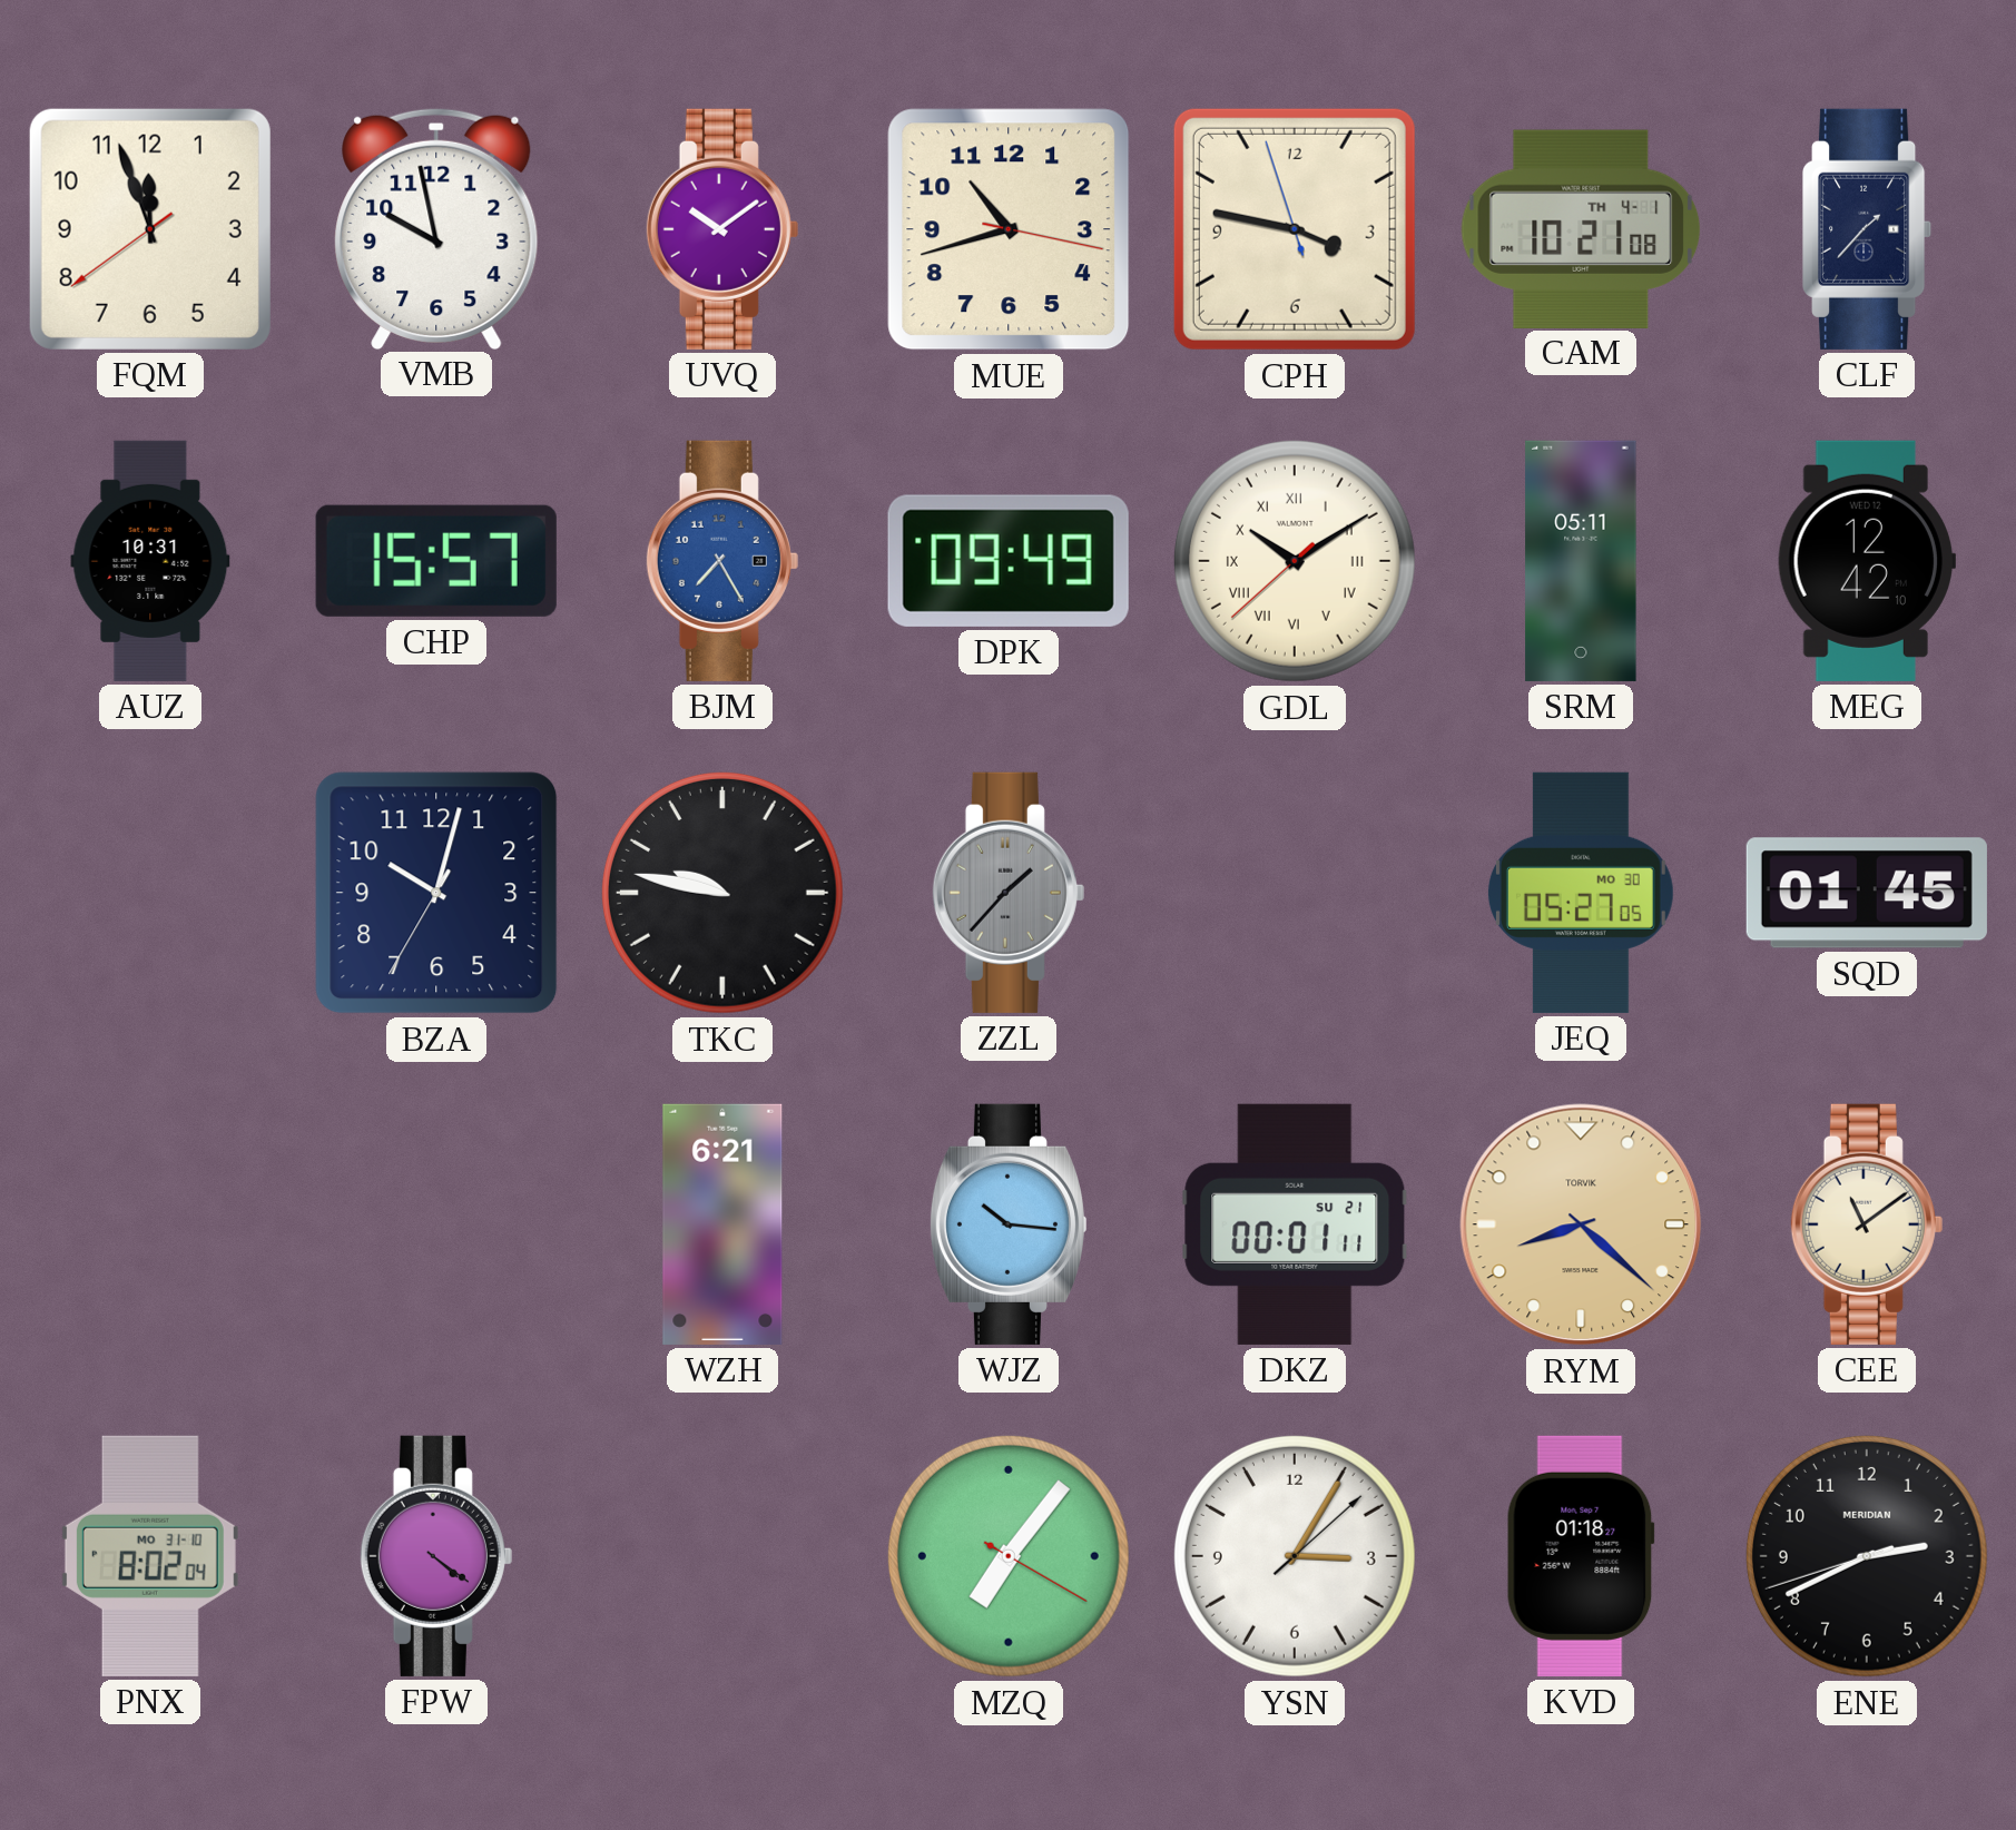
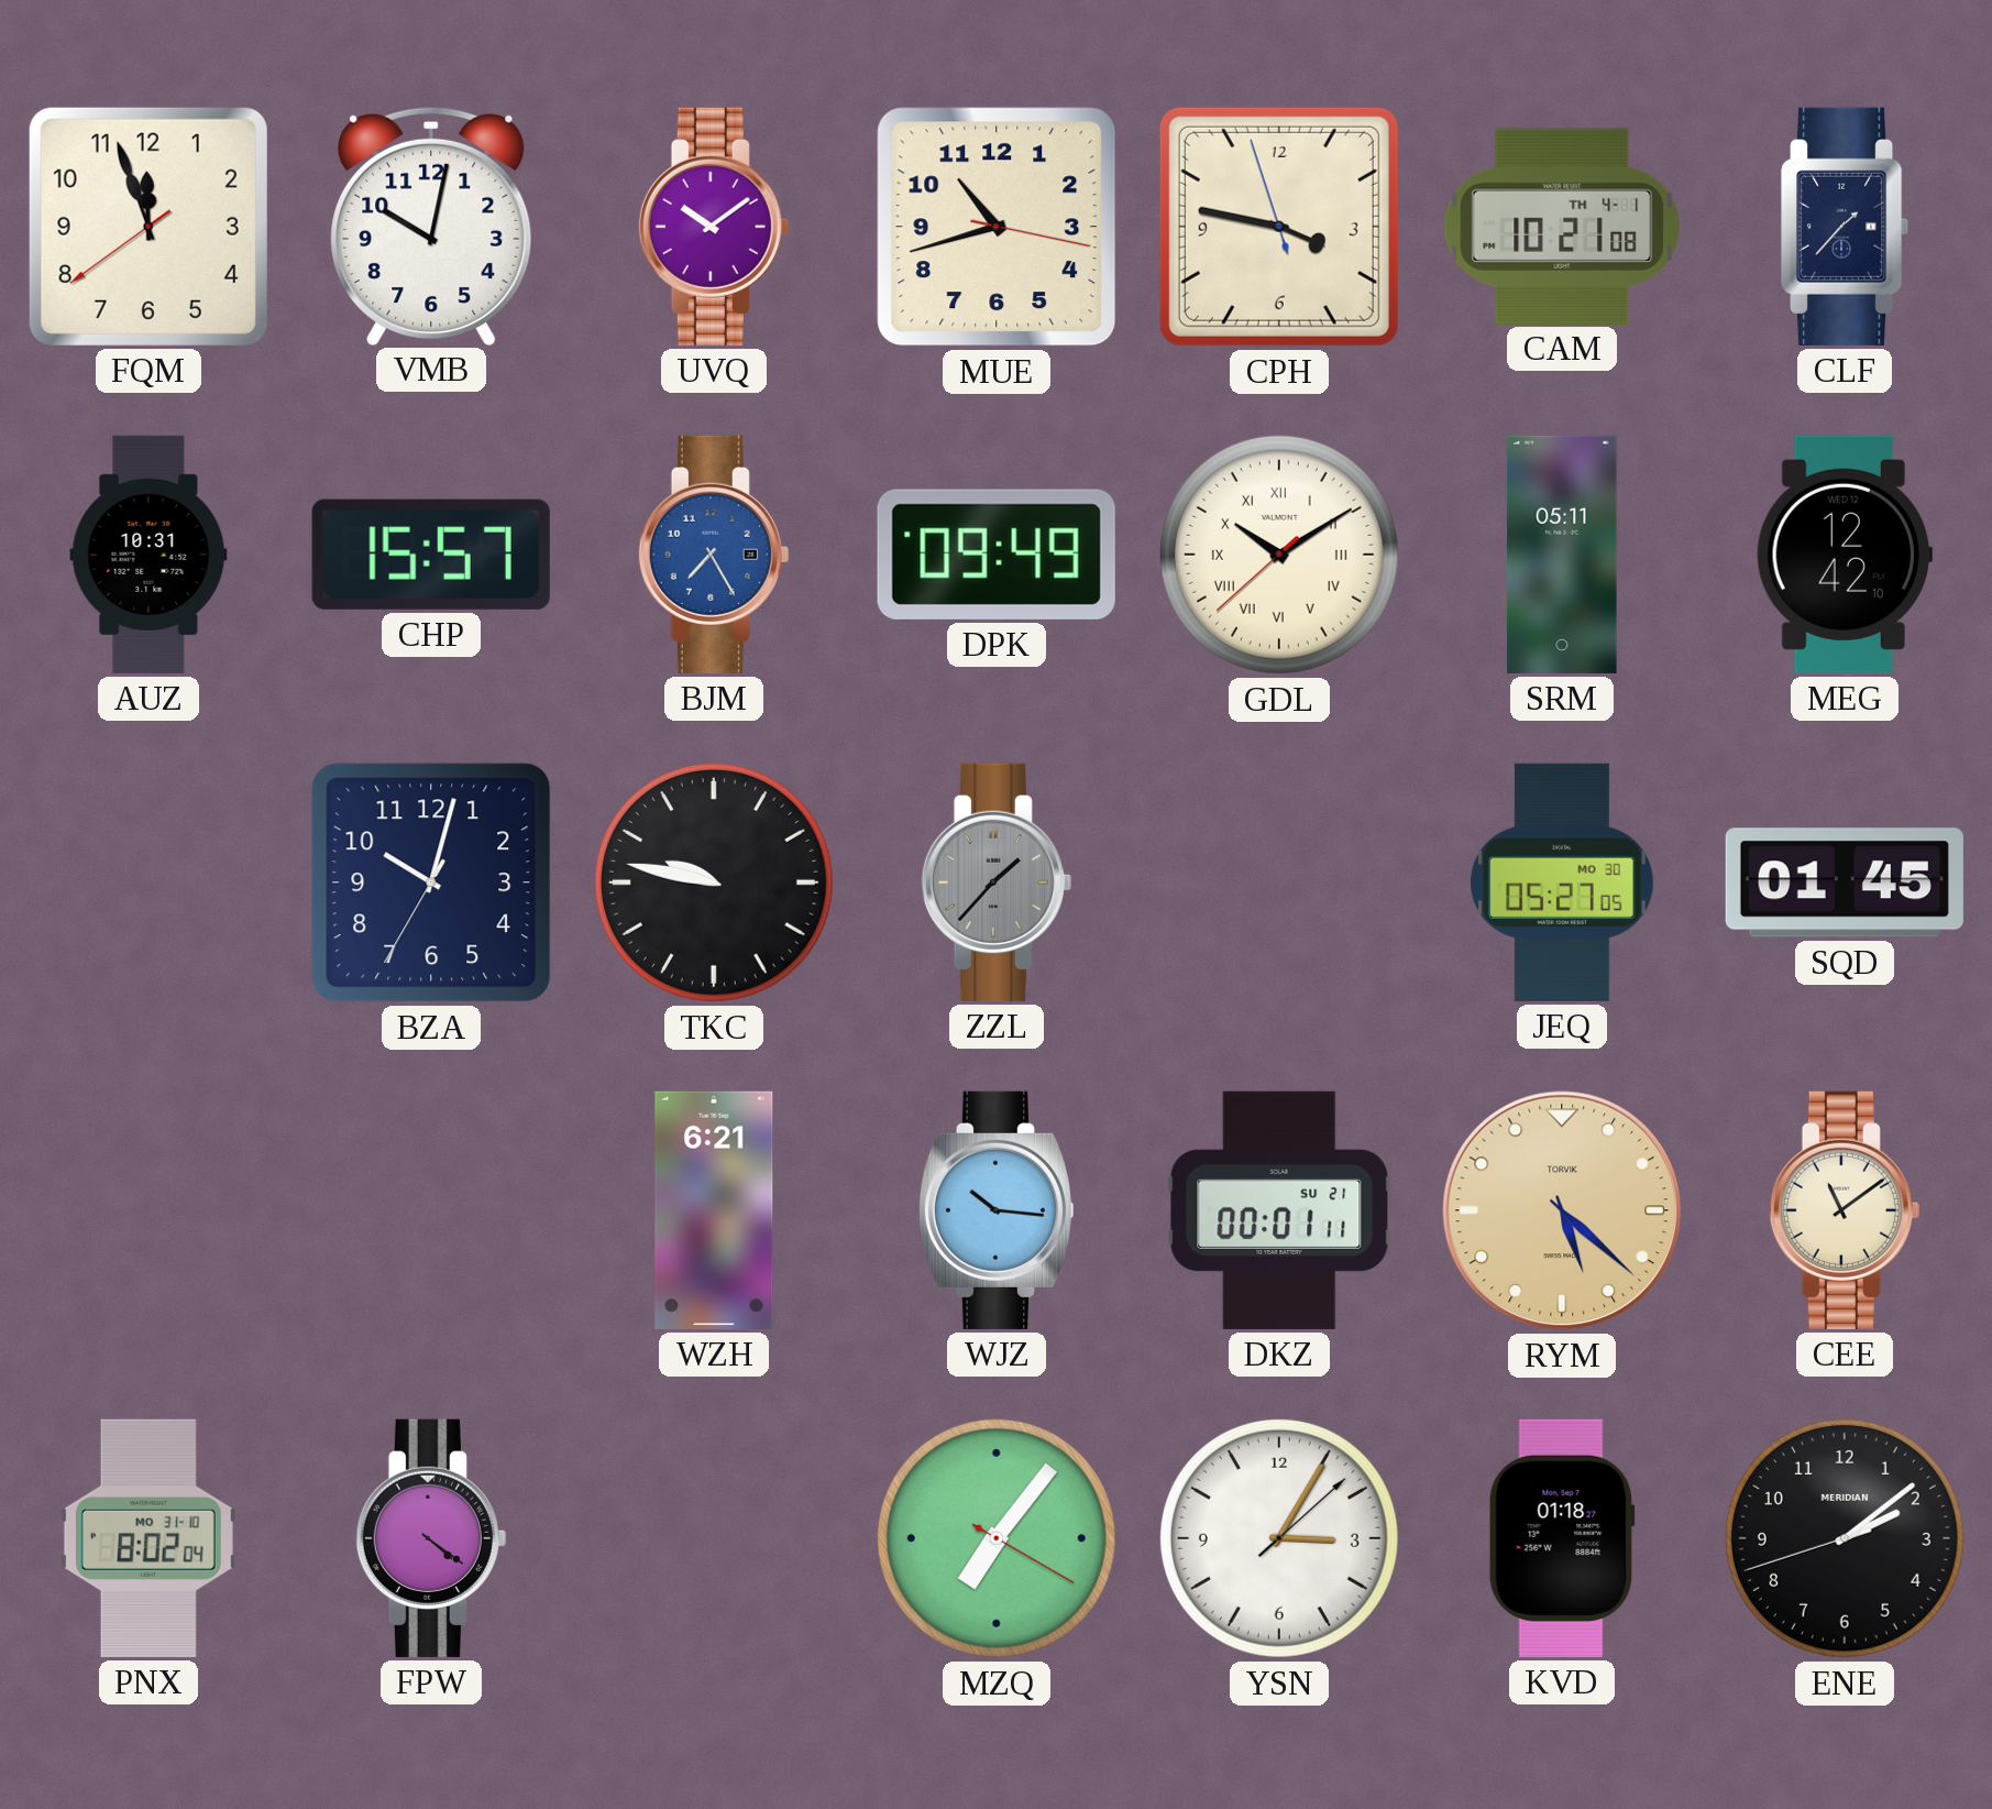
VMB: 9:58 -> 10:02
RYM: 8:22 -> 5:22
ENE: 2:40 -> 2:08
